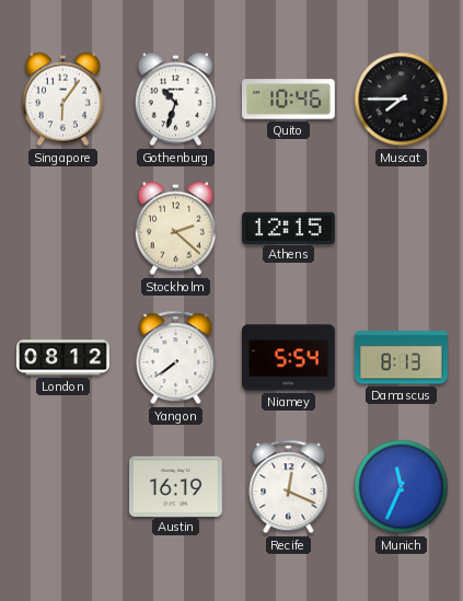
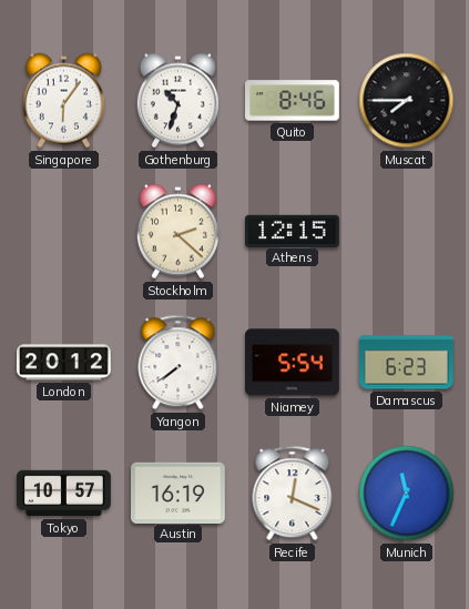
Quito: 10:46 -> 8:46
London: 08:12 -> 20:12
Damascus: 8:13 -> 6:23
Tokyo: none -> 10:57
